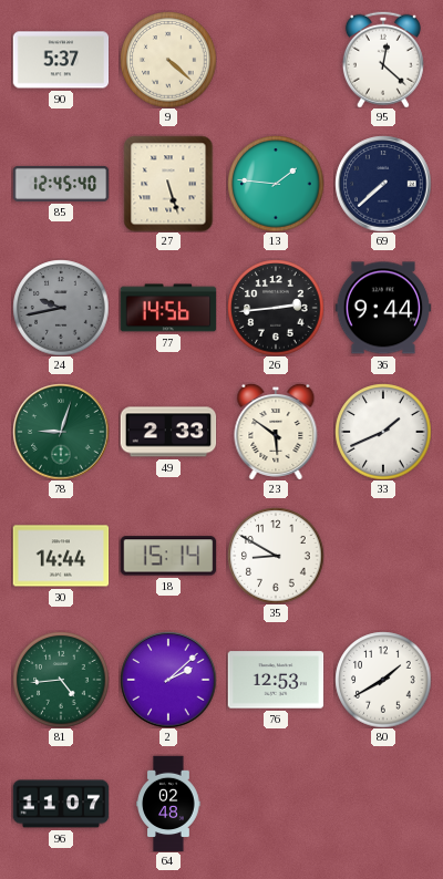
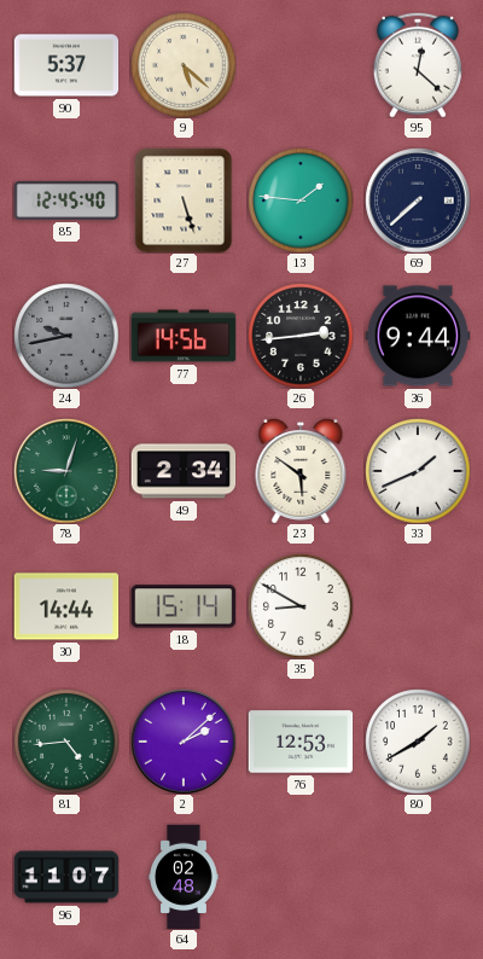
9: 4:22 -> 5:22
49: 2:33 -> 2:34
